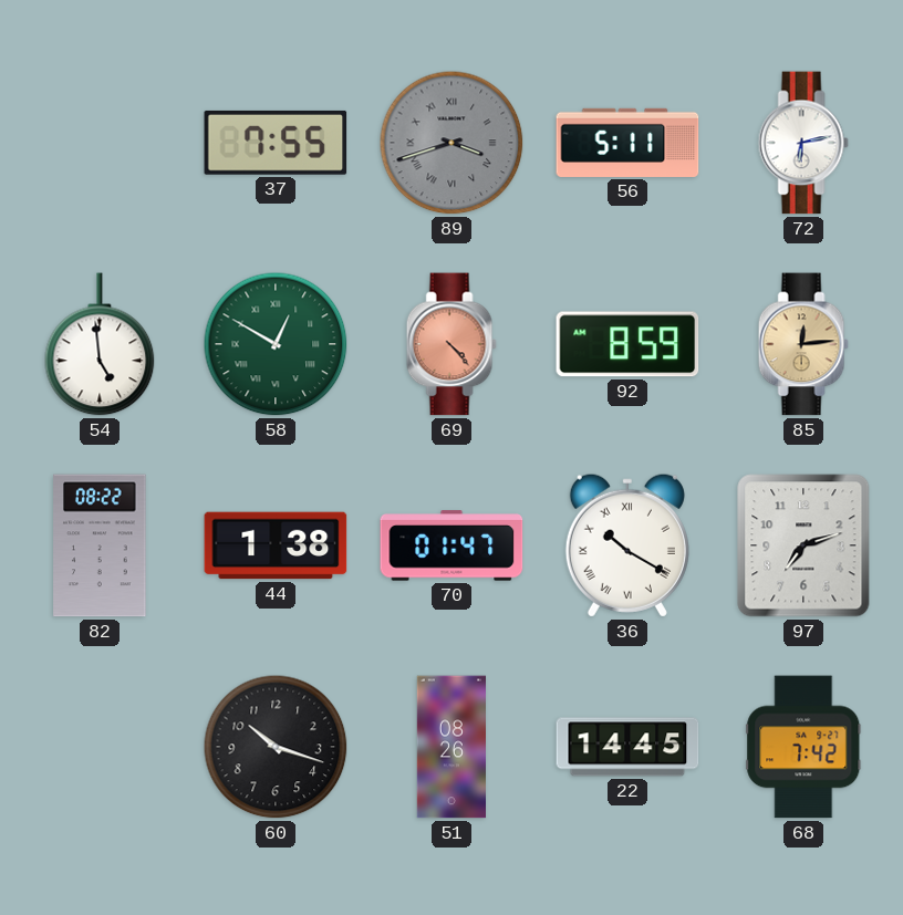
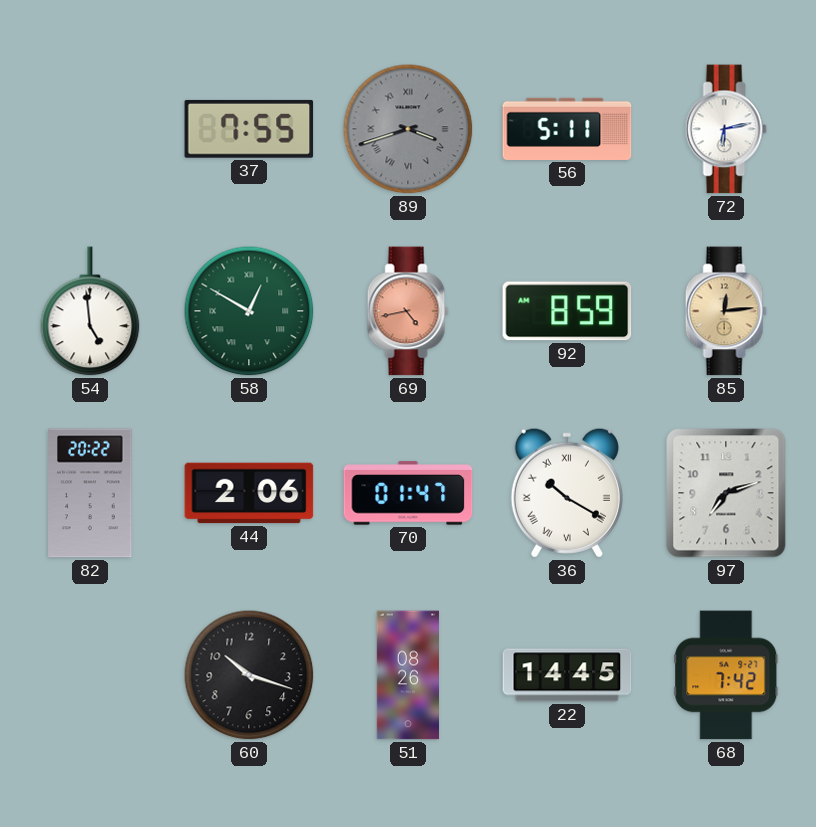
69: 4:23 -> 4:43
82: 08:22 -> 20:22
44: 1:38 -> 2:06
